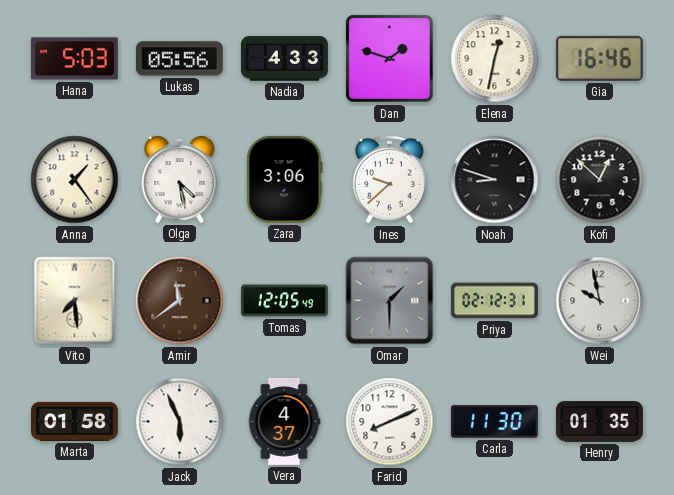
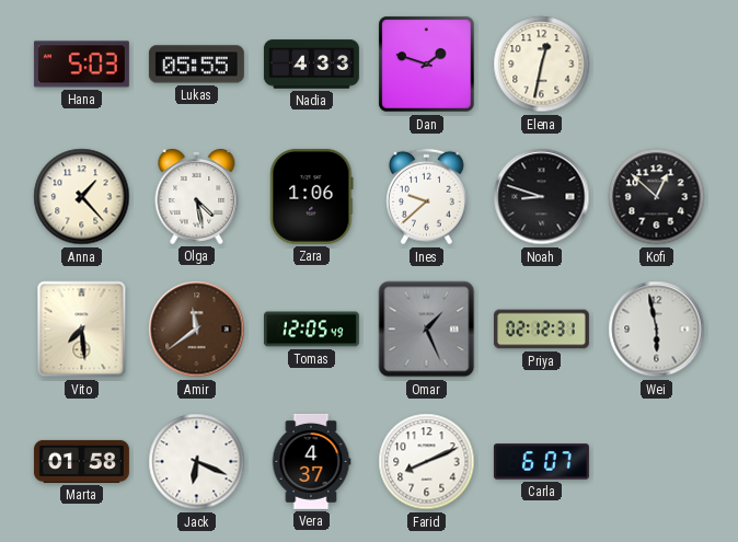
Lukas: 05:56 -> 05:55
Gia: 16:46 -> none
Anna: 1:24 -> 1:23
Zara: 3:06 -> 1:06
Omar: 1:30 -> 1:26
Wei: 9:58 -> 5:58
Jack: 5:56 -> 6:19
Carla: 11:30 -> 6:07
Henry: 01:35 -> none
